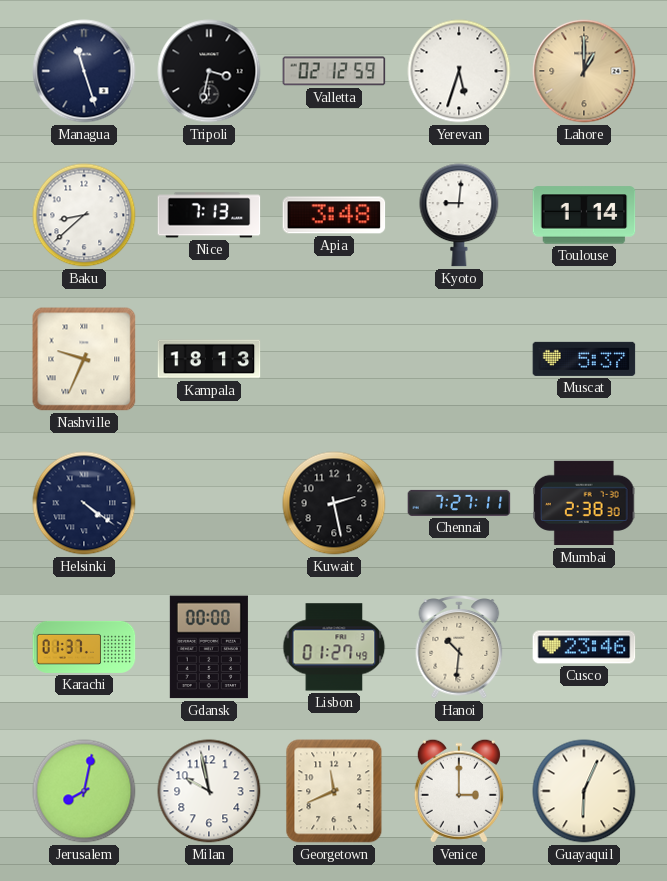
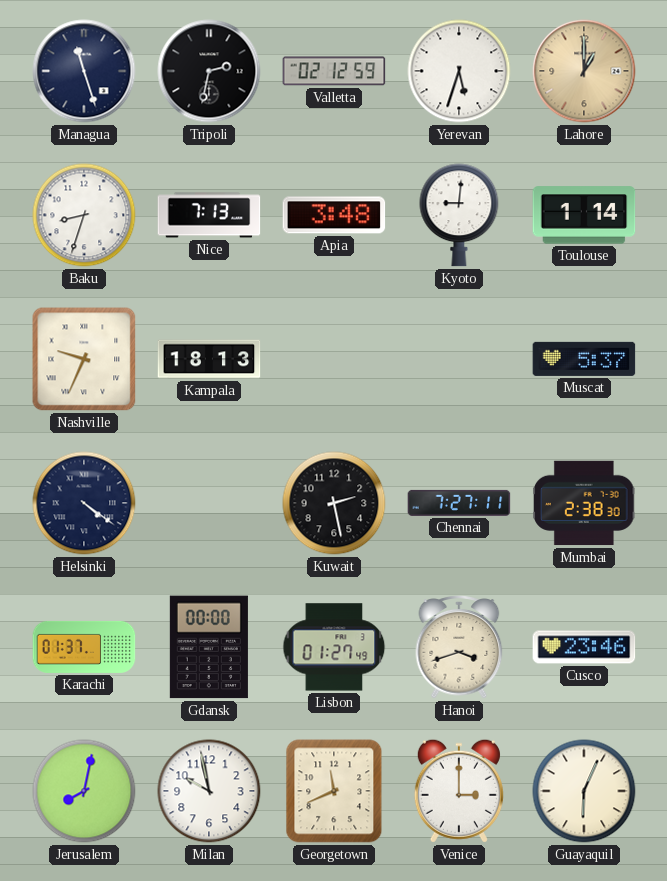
Tripoli: 3:32 -> 2:32
Baku: 8:38 -> 8:33
Hanoi: 10:31 -> 3:42
